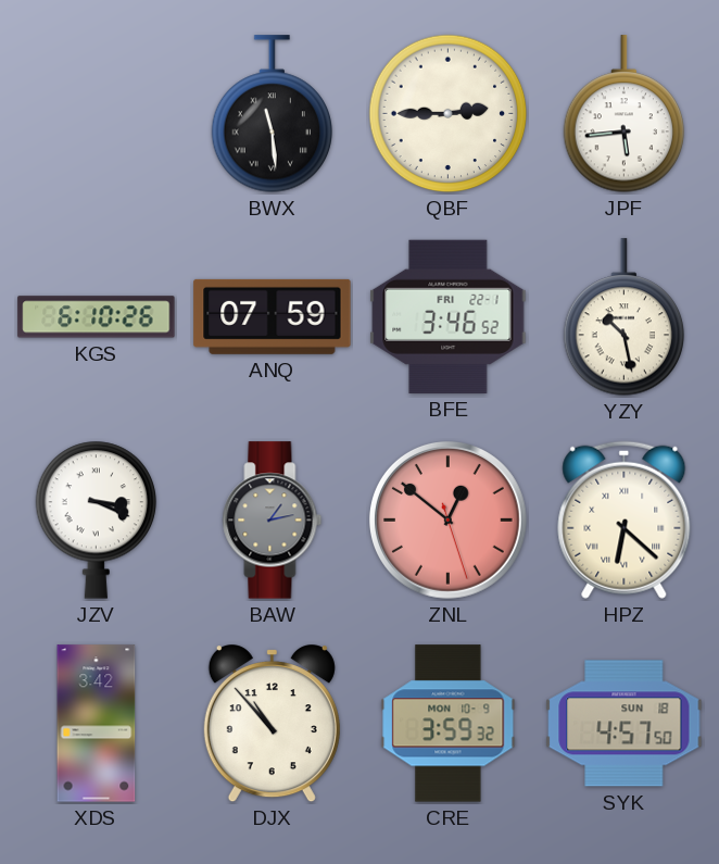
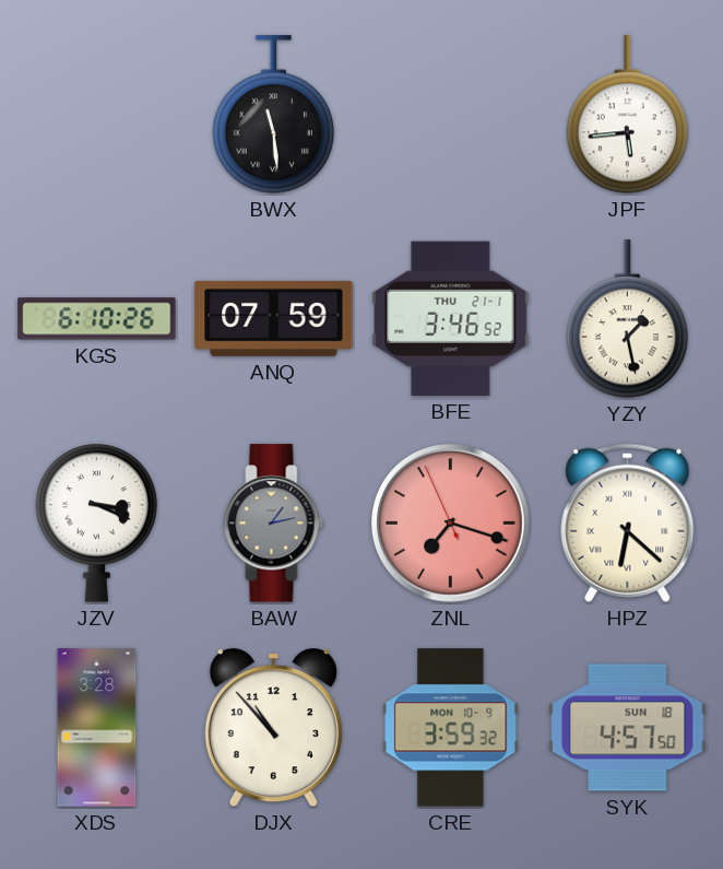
QBF: 2:45 -> none
BFE date: FRI 22-1 -> THU 21-1
YZY: 10:28 -> 1:28
ZNL: 12:51 -> 7:17
XDS: 3:42 -> 3:28
